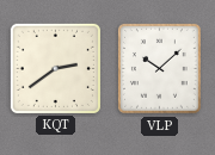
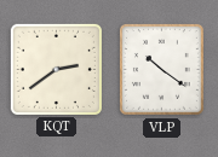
VLP: 10:08 -> 10:21
